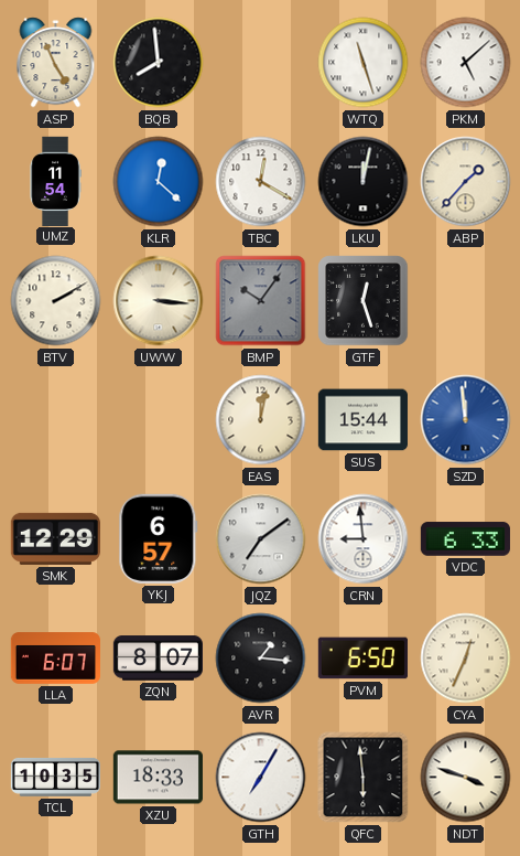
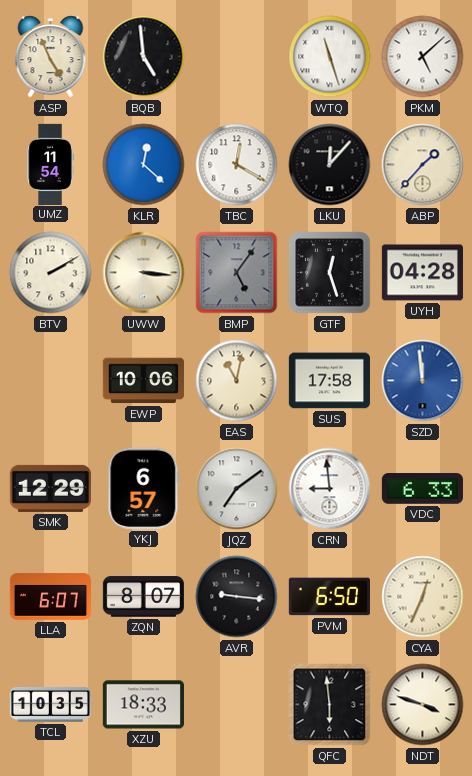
BQB: 7:59 -> 4:59
LKU: 12:02 -> 12:07
BMP: 10:06 -> 5:06
UYH: none -> 04:28
EWP: none -> 10:06
EAS: 12:02 -> 11:02
SUS: 15:44 -> 17:58
AVR: 1:16 -> 9:16
GTH: 7:05 -> none
